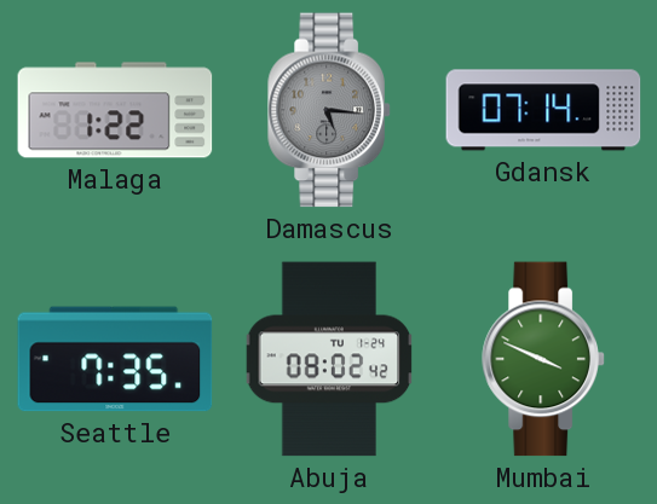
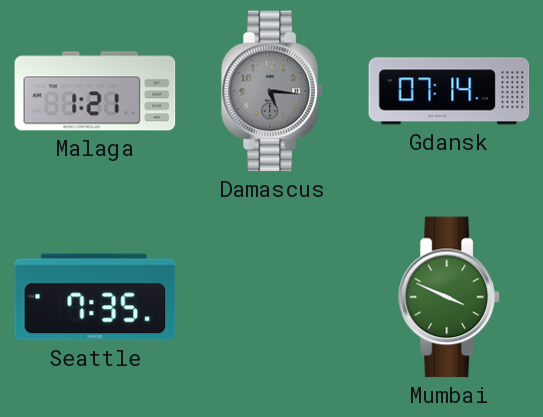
Malaga: 1:22 -> 1:21
Abuja: 08:02 -> none
